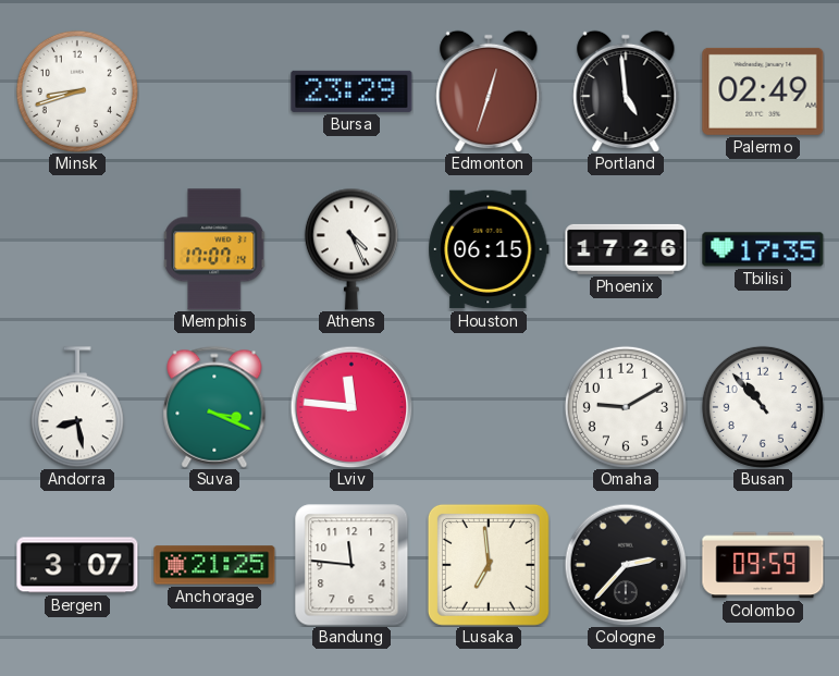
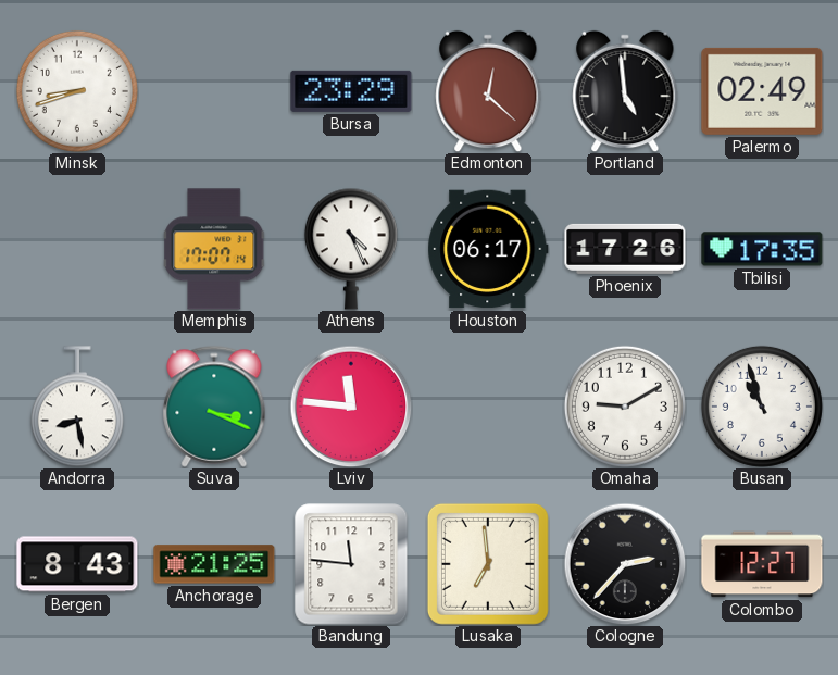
Edmonton: 12:33 -> 12:22
Houston: 06:15 -> 06:17
Busan: 10:53 -> 10:57
Bergen: 3:07 -> 8:43
Colombo: 09:59 -> 12:27
